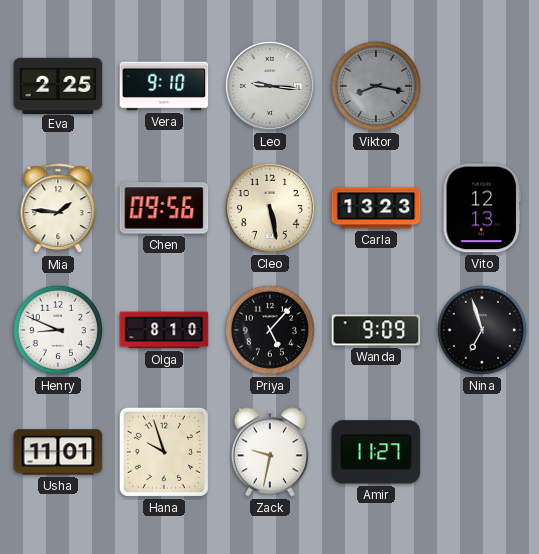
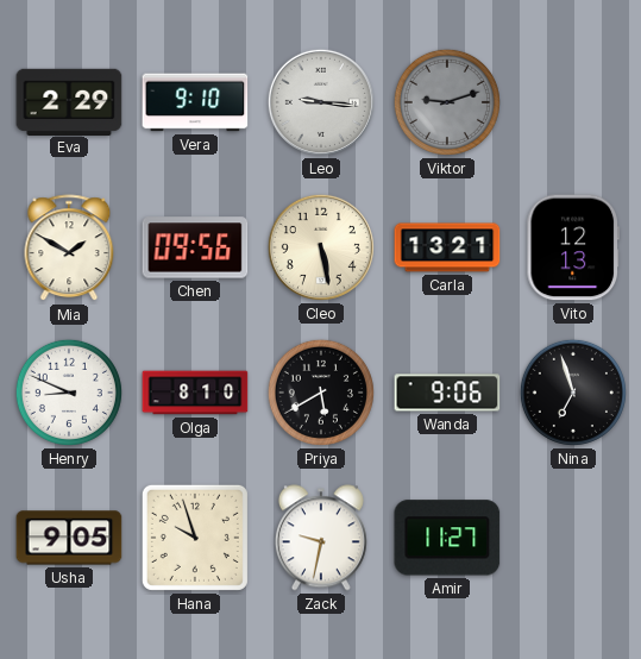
Eva: 2:25 -> 2:29
Viktor: 8:17 -> 9:12
Mia: 1:46 -> 1:50
Carla: 13:23 -> 13:21
Priya: 5:07 -> 5:40
Wanda: 9:09 -> 9:06
Usha: 11:01 -> 9:05
